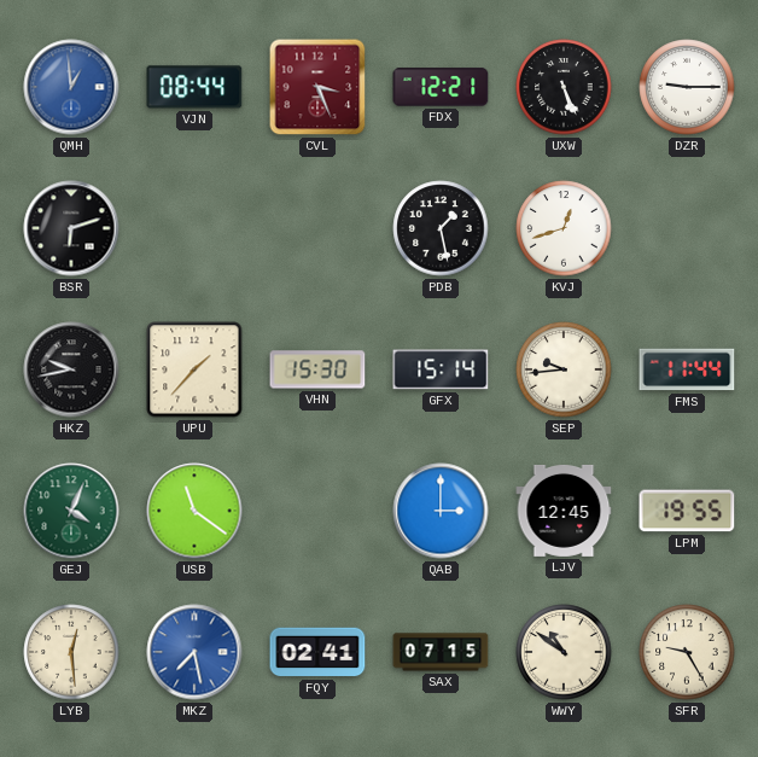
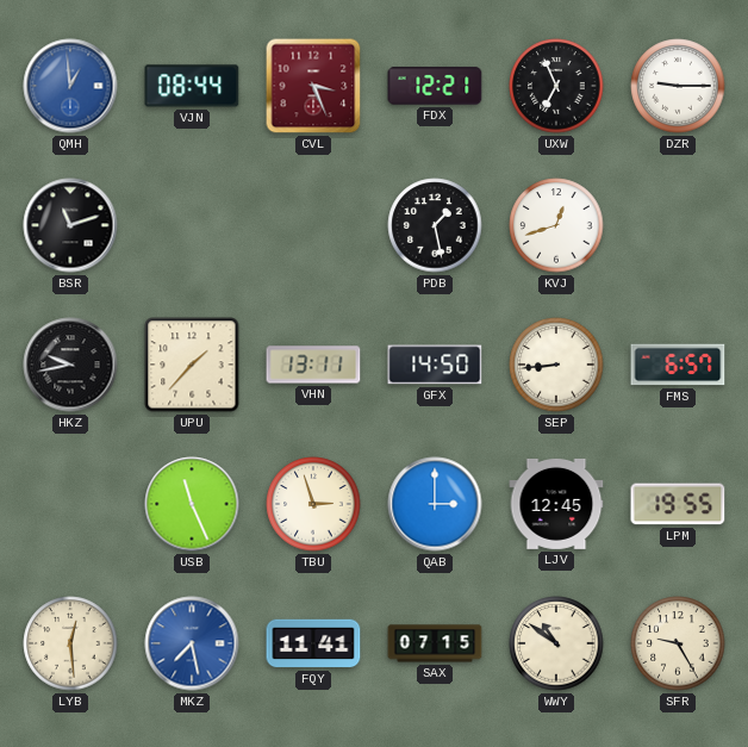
UXW: 5:26 -> 6:56
BSR: 6:12 -> 11:12
VHN: 15:30 -> 13:11
GFX: 15:14 -> 14:50
SEP: 9:44 -> 8:44
FMS: 11:44 -> 6:57
GEJ: 4:04 -> none
USB: 11:21 -> 11:26
TBU: none -> 2:57
FQY: 02:41 -> 11:41
